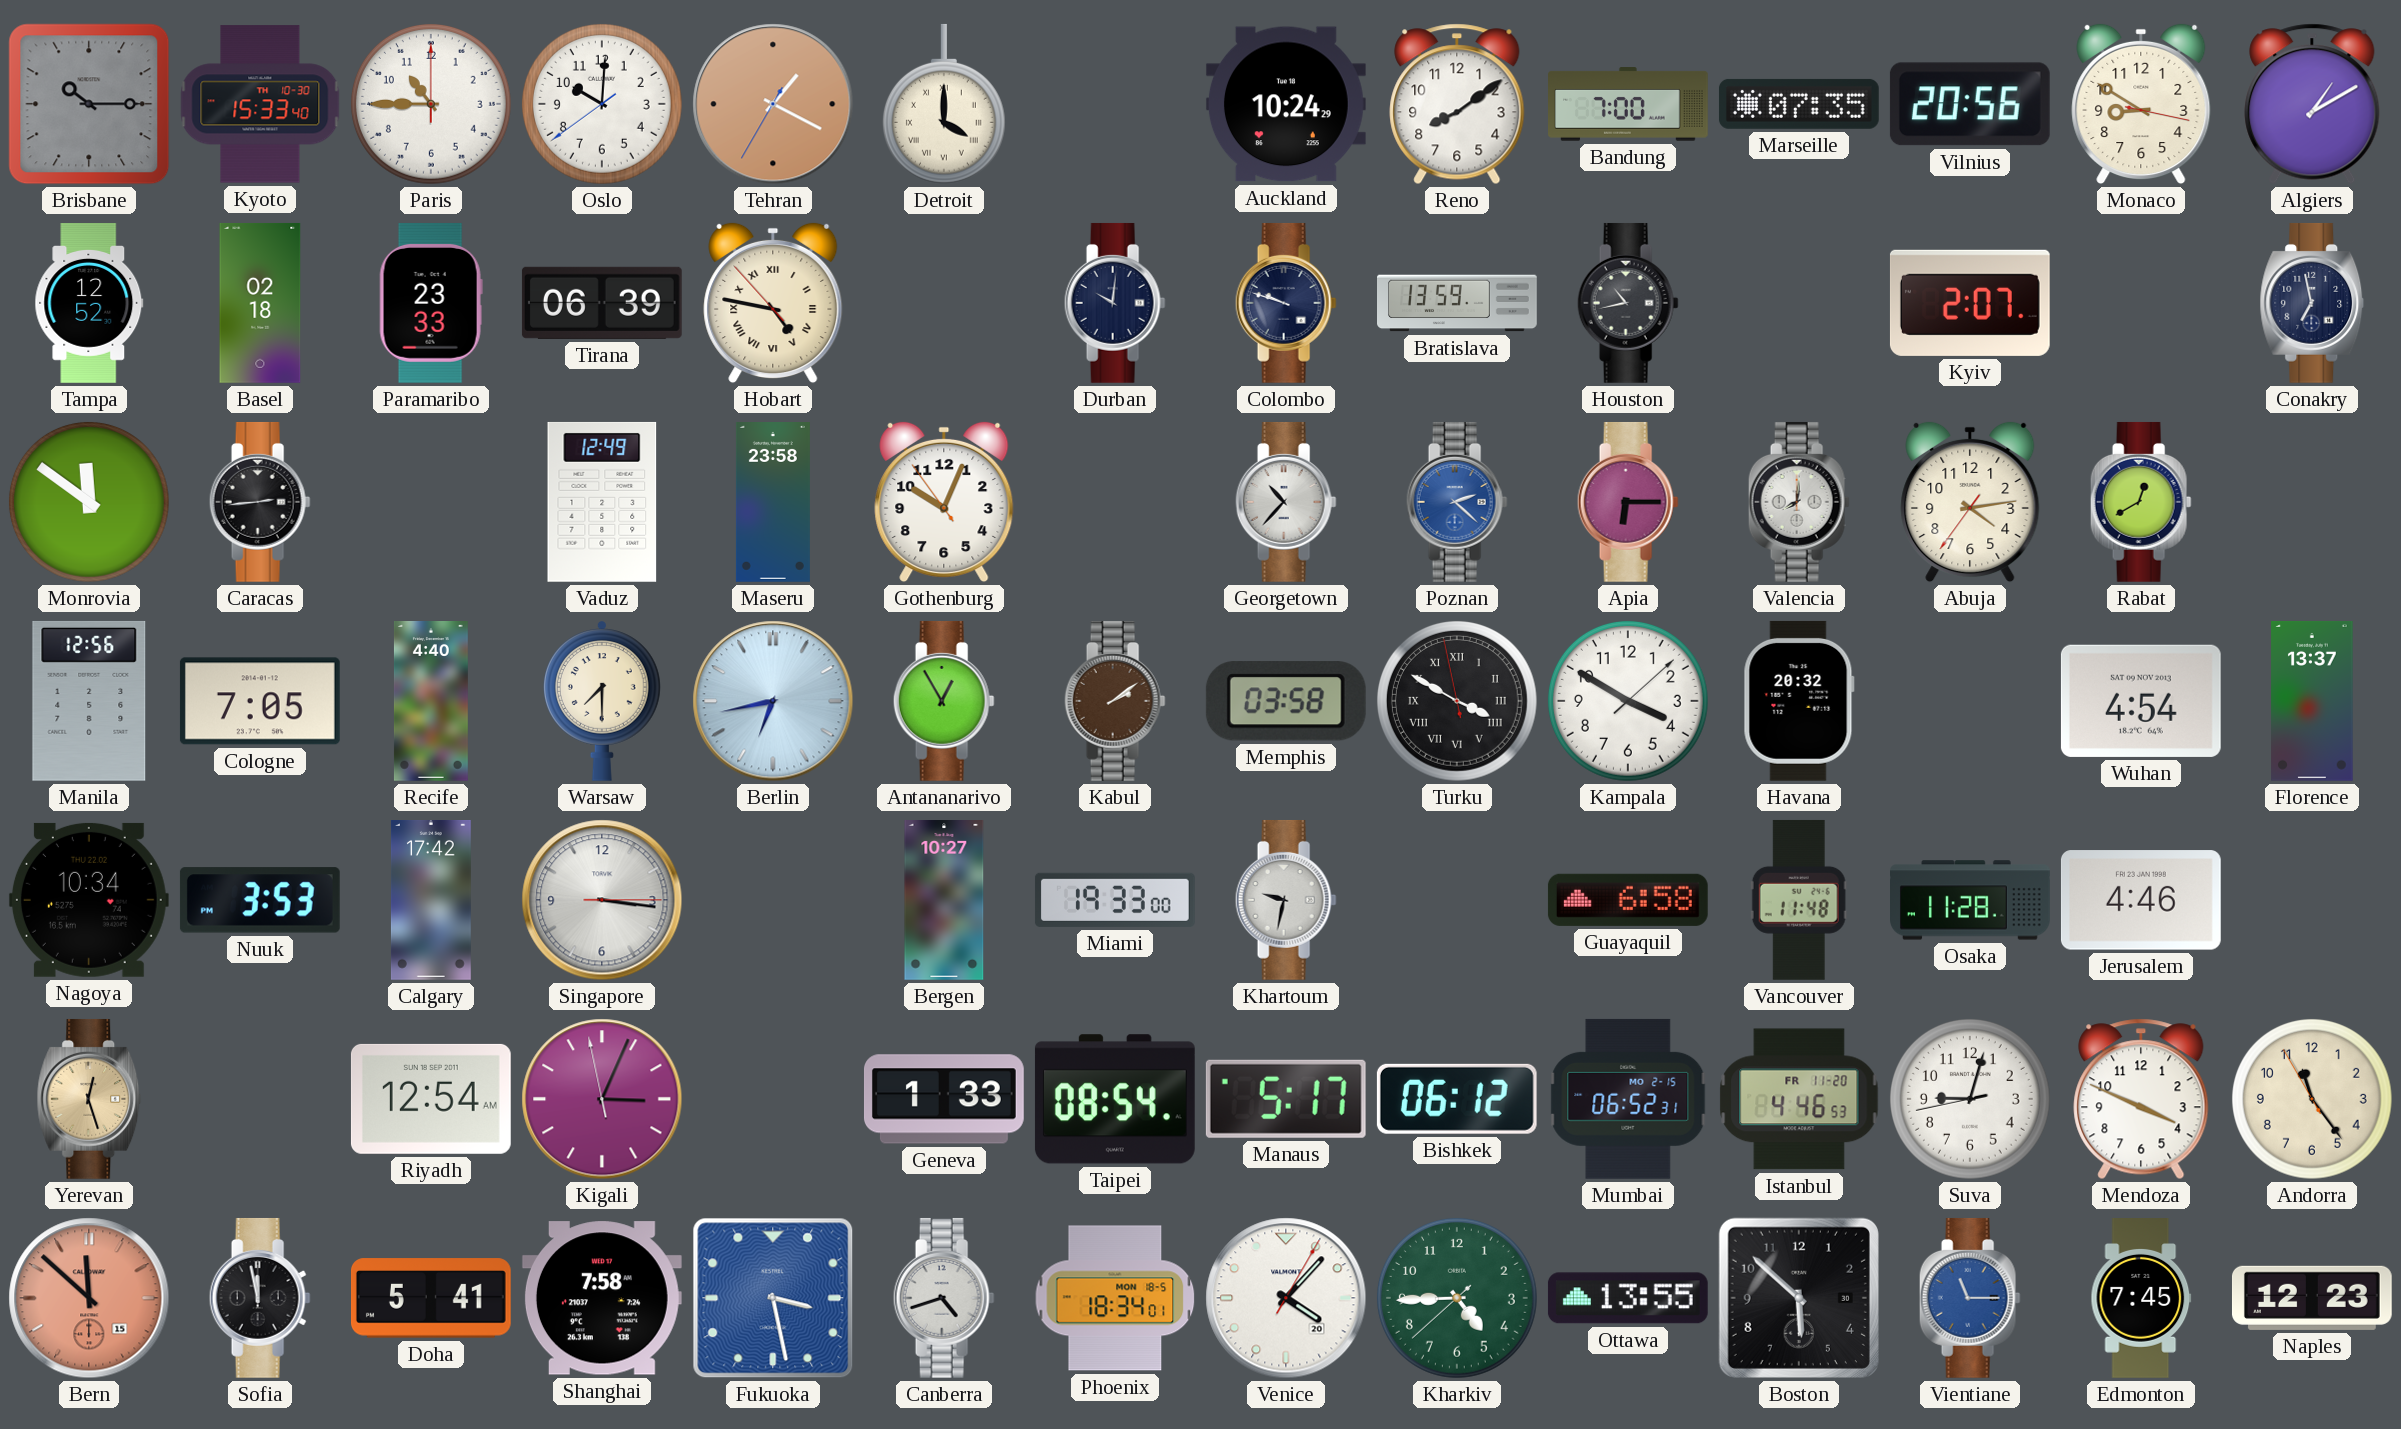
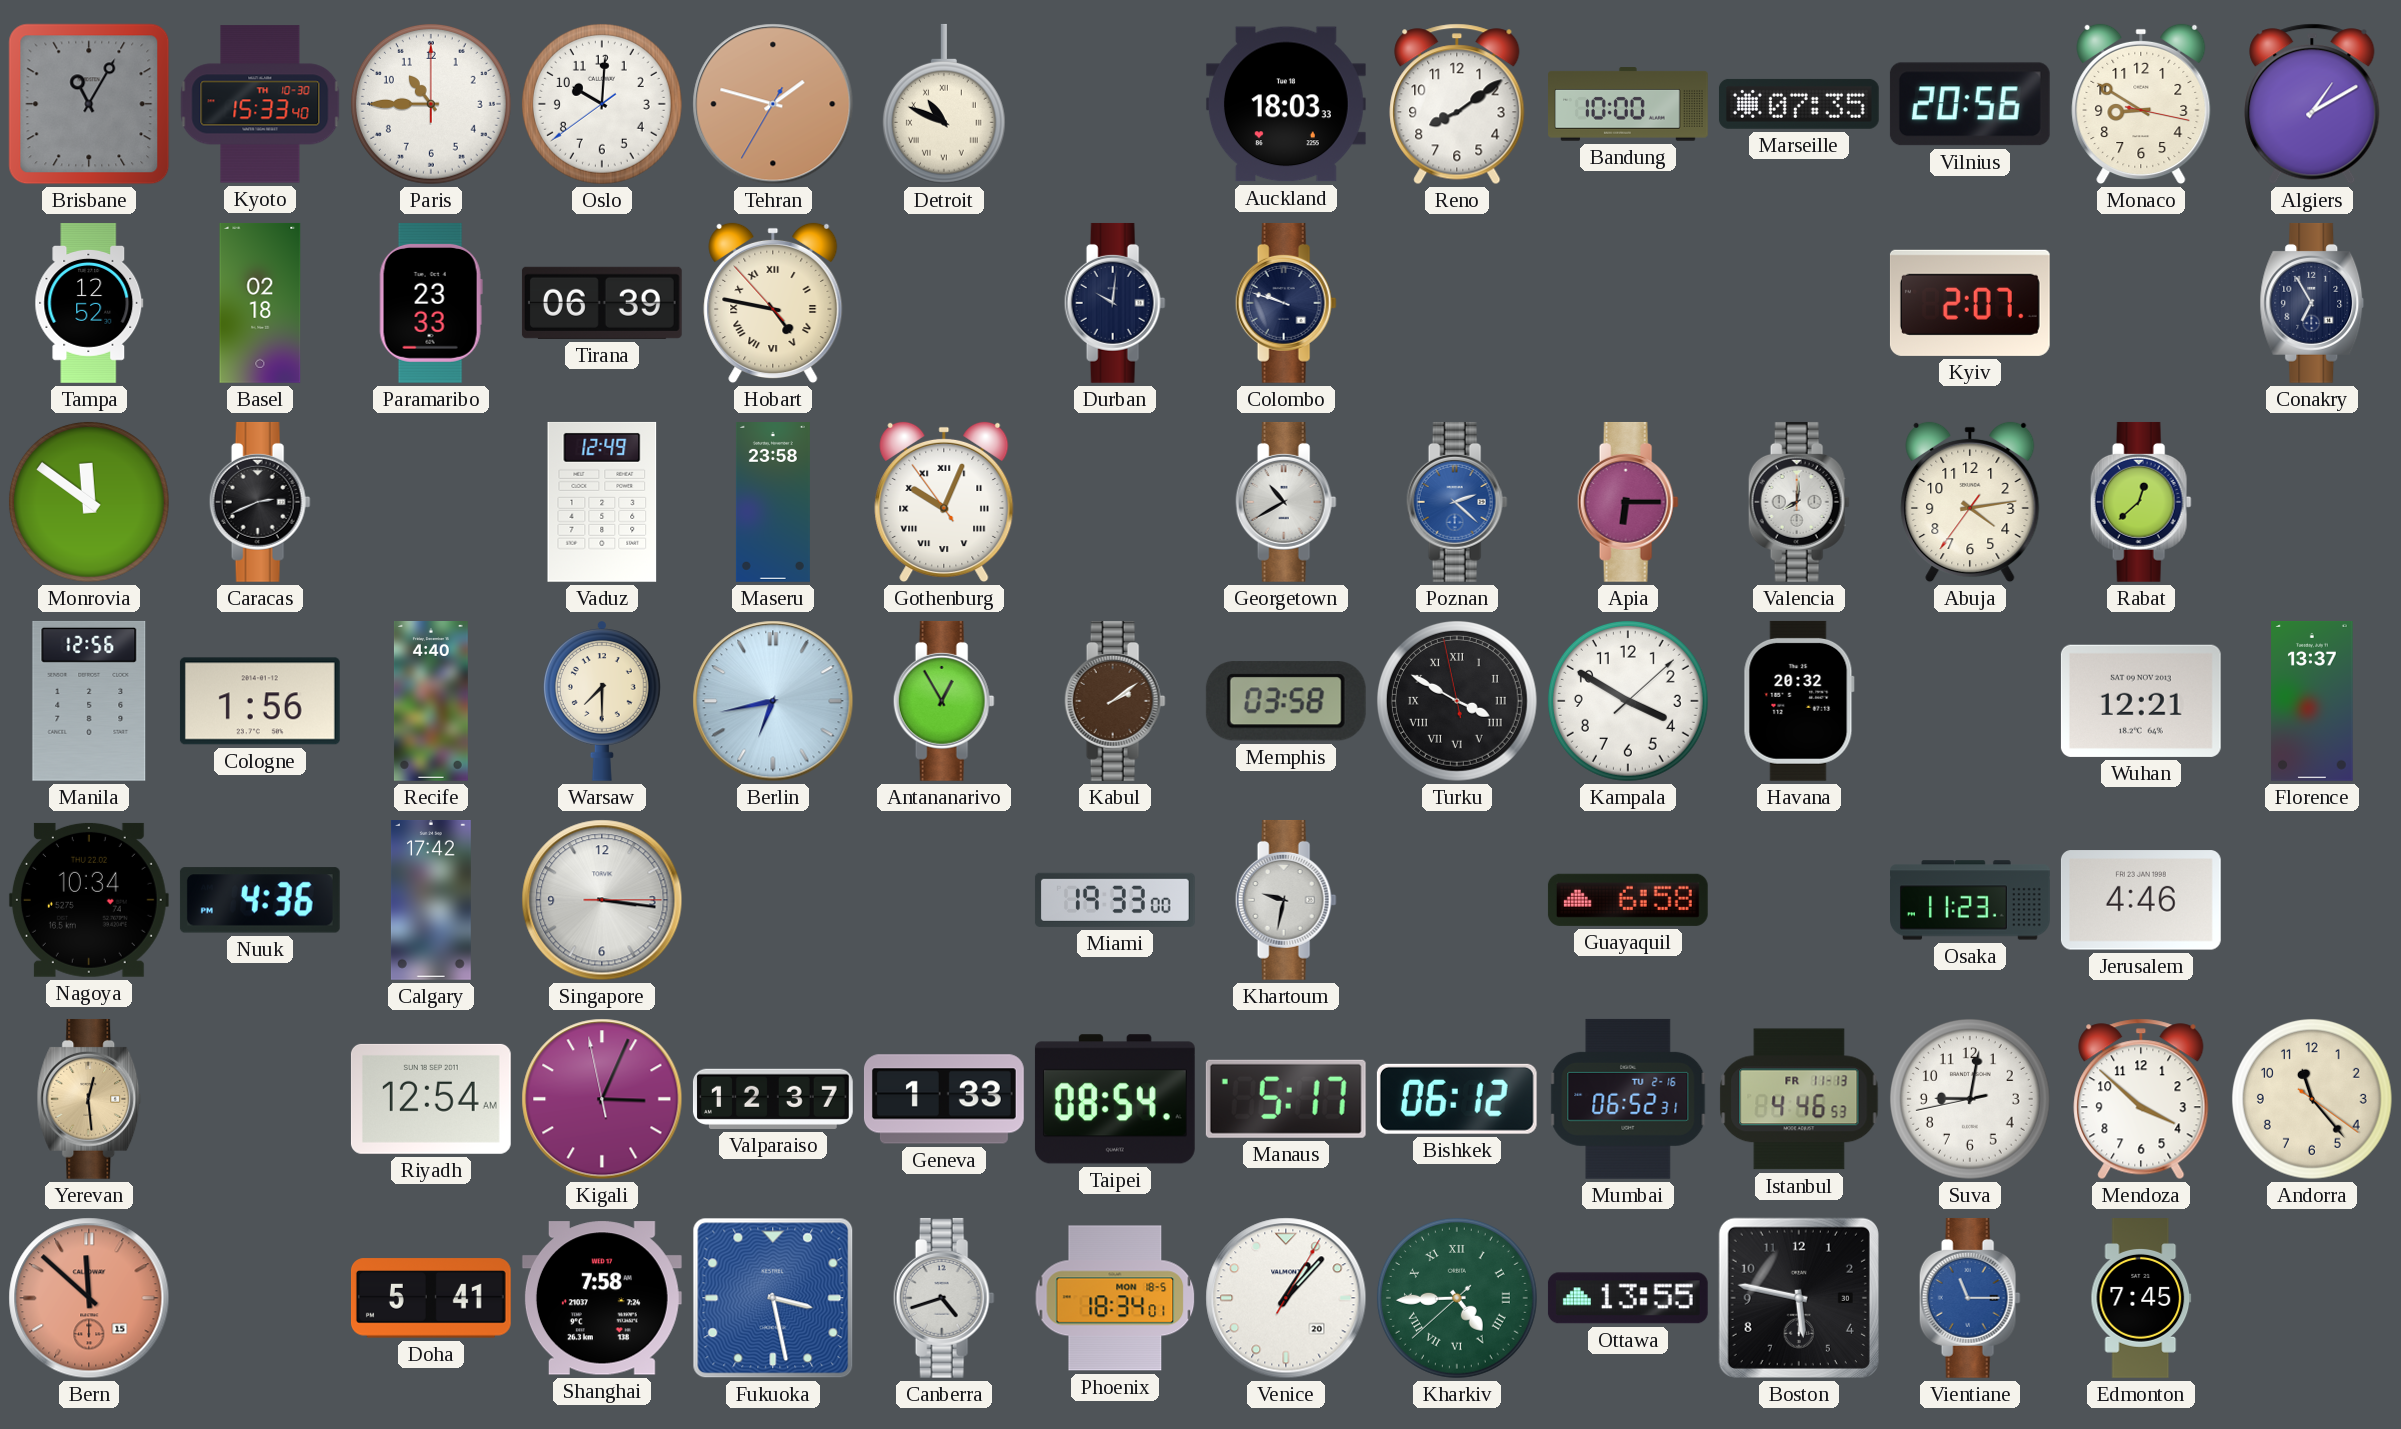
Brisbane: 10:15 -> 11:05
Tehran: 1:19 -> 1:47
Detroit: 4:00 -> 10:49
Auckland: 10:24 -> 18:03
Bandung: 7:00 -> 10:00
Bratislava: 13:59 -> none
Houston: 10:43 -> none
Conakry: 6:58 -> 6:55
Caracas: 2:44 -> 2:41
Gothenburg numerals: Arabic -> Roman
Georgetown: 10:37 -> 10:40
Rabat: 12:40 -> 12:38
Cologne: 7:05 -> 1:56
Wuhan: 4:54 -> 12:21
Nuuk: 3:53 -> 4:36
Bergen: 10:27 -> none
Vancouver: 11:48 -> none
Osaka: 11:28 -> 11:23
Yerevan: 12:27 -> 12:29
Valparaiso: none -> 12:37
Mumbai date: MO 2-15 -> TU 2-16
Istanbul date: FR 11-20 -> FR 11-13
Suva: 9:02 -> 9:01
Mendoza: 3:49 -> 3:52
Andorra: 11:23:55 -> 11:23:21
Sofia: 11:58 -> none
Venice: 4:07 -> 1:07
Kharkiv numerals: Arabic -> Roman
Boston: 5:52 -> 5:47
Naples: 12:23 -> none
